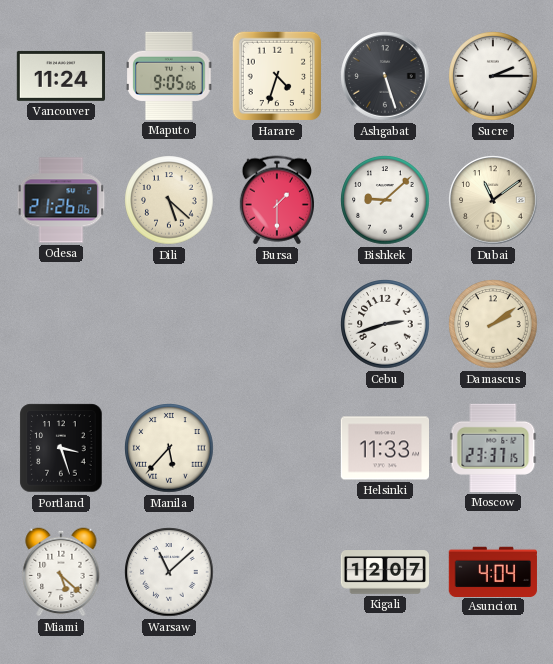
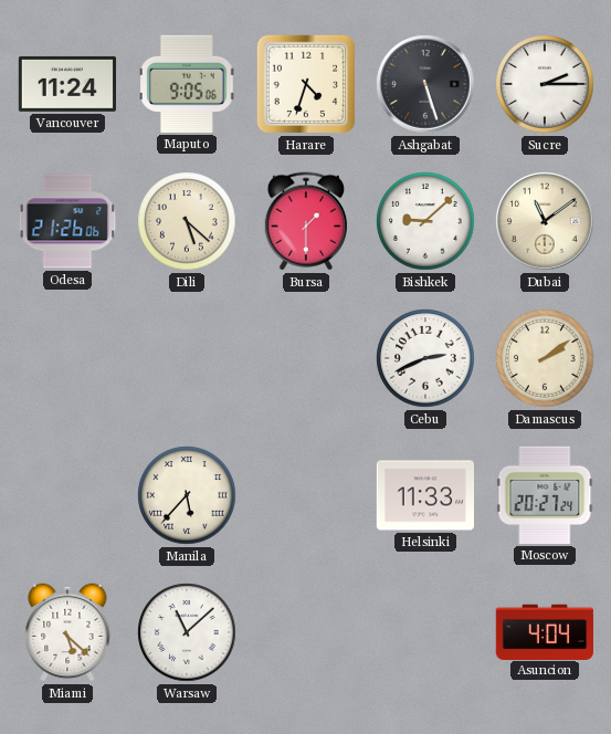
Cebu: 2:42 -> 2:41
Portland: 3:27 -> none
Moscow: 23:37 -> 20:27
Kigali: 12:07 -> none
